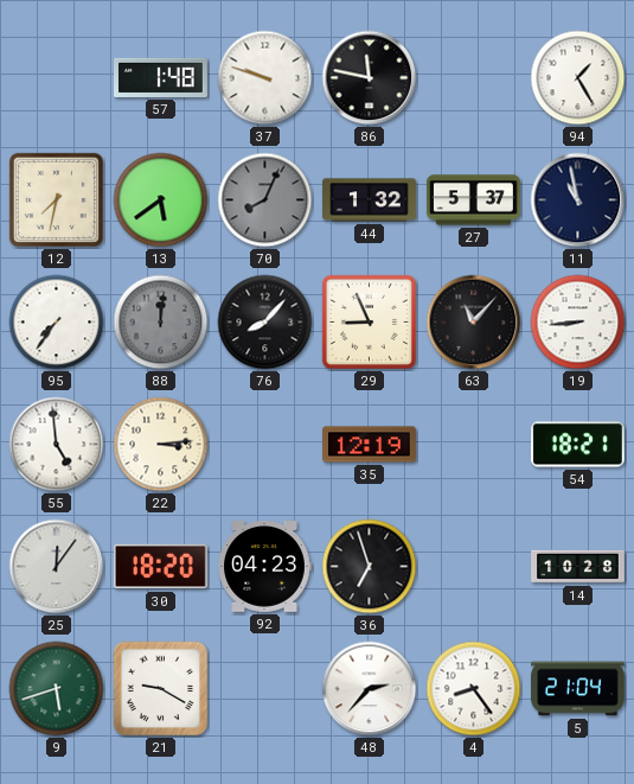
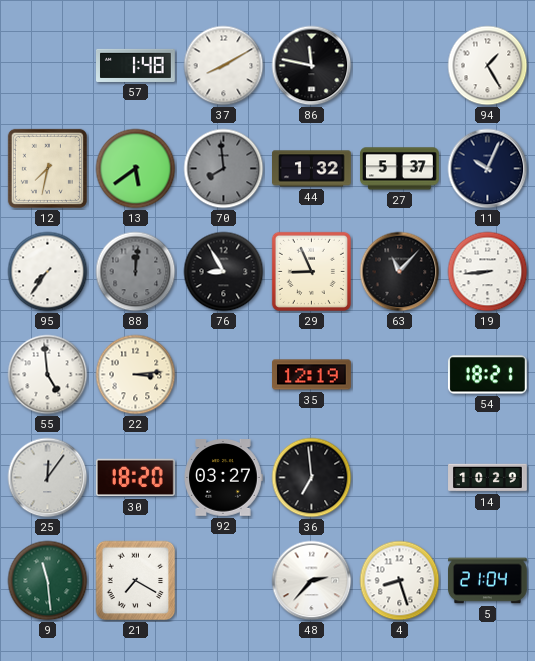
37: 9:48 -> 8:10
70: 8:04 -> 7:59
11: 10:58 -> 10:04
76: 8:07 -> 8:55
92: 04:23 -> 03:27
36: 6:57 -> 6:59
14: 10:28 -> 10:29
9: 5:42 -> 11:29
21: 9:20 -> 7:20
4: 8:24 -> 8:27
